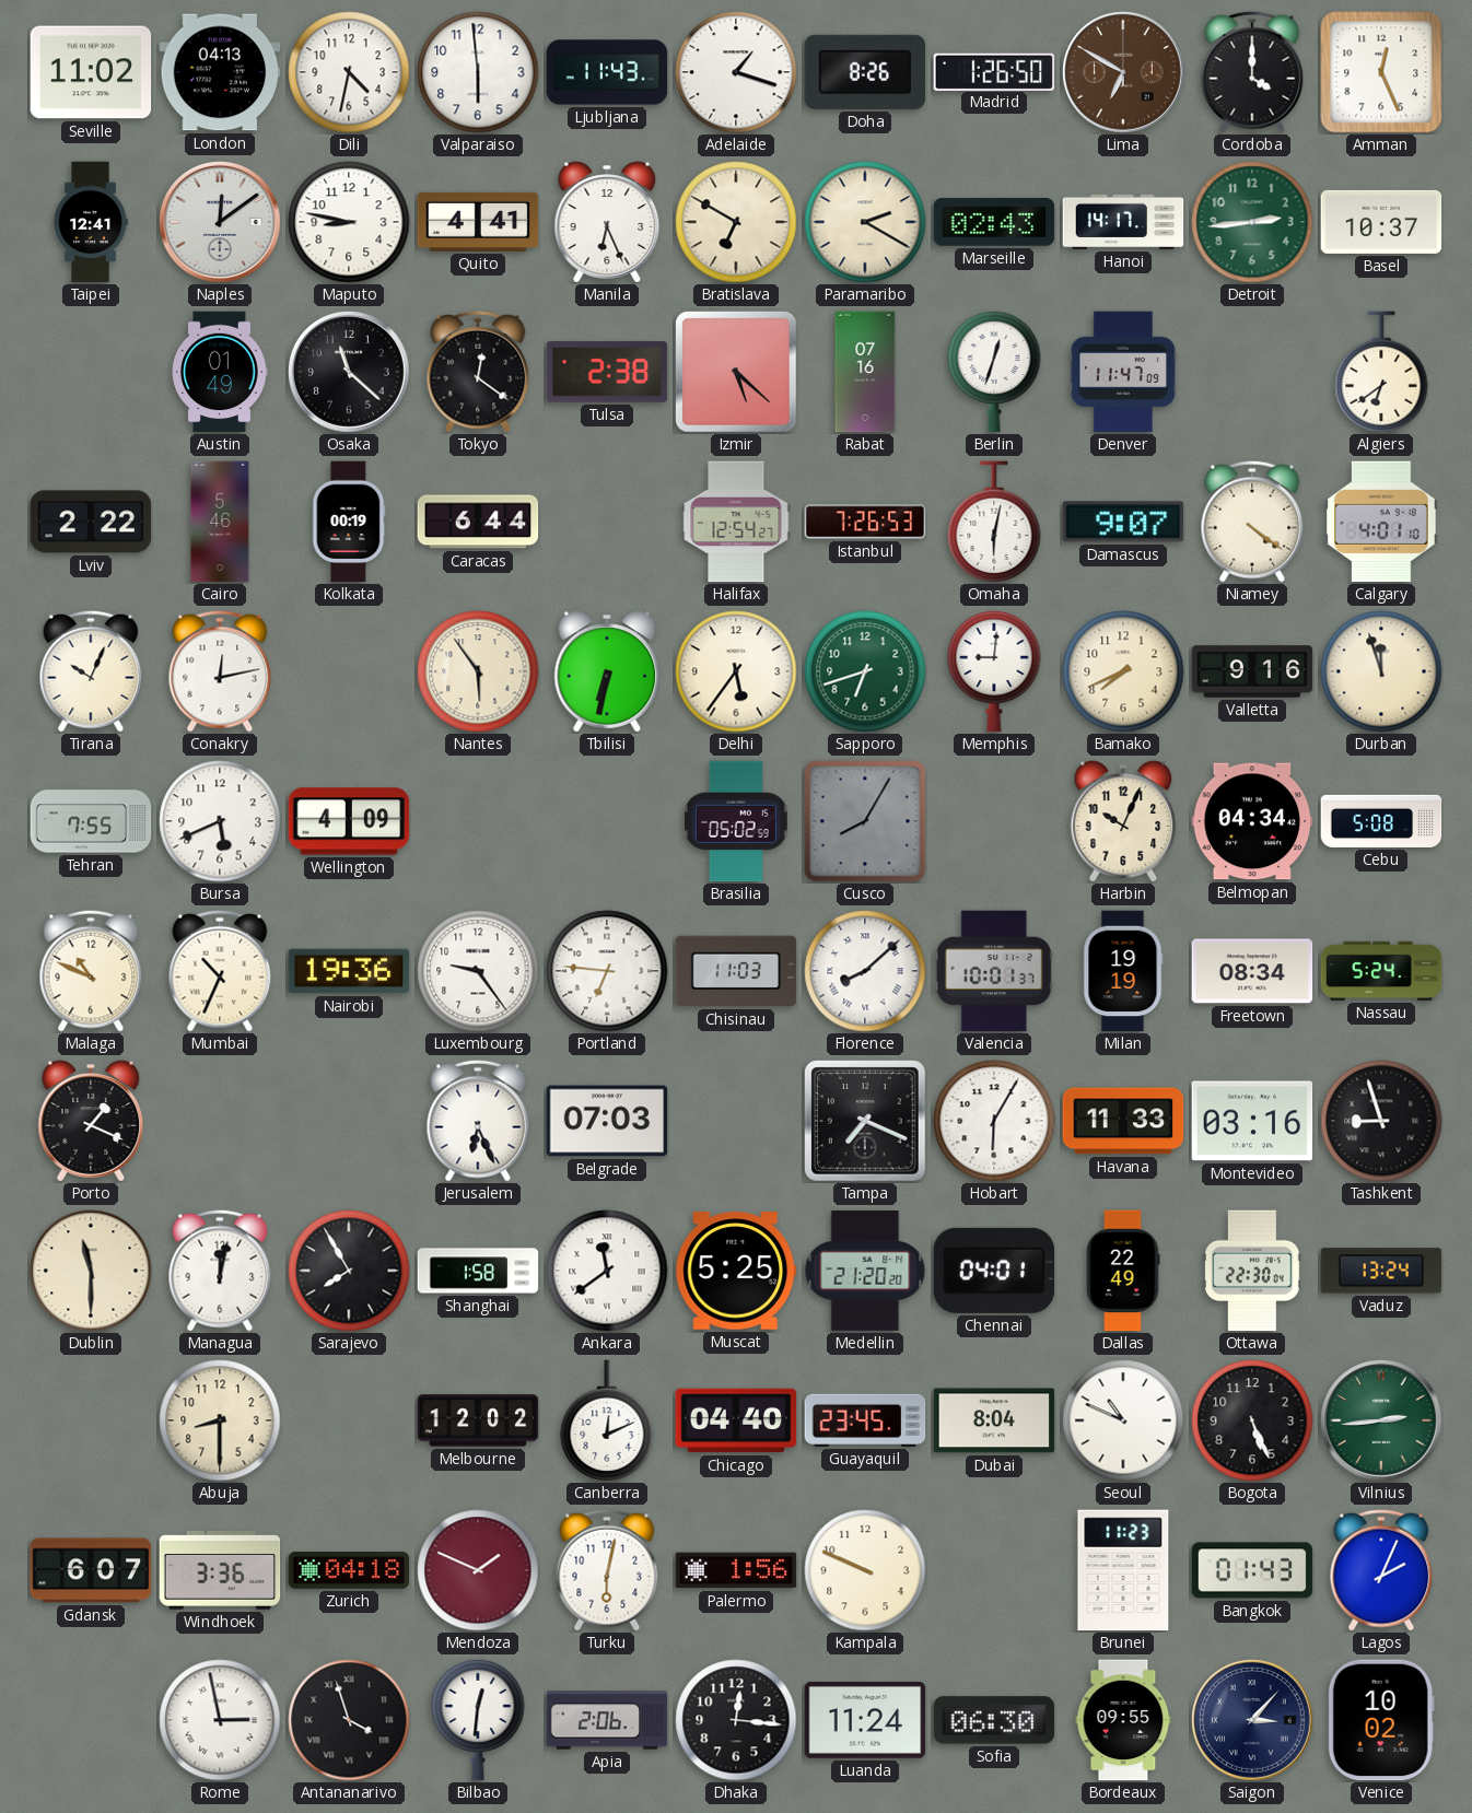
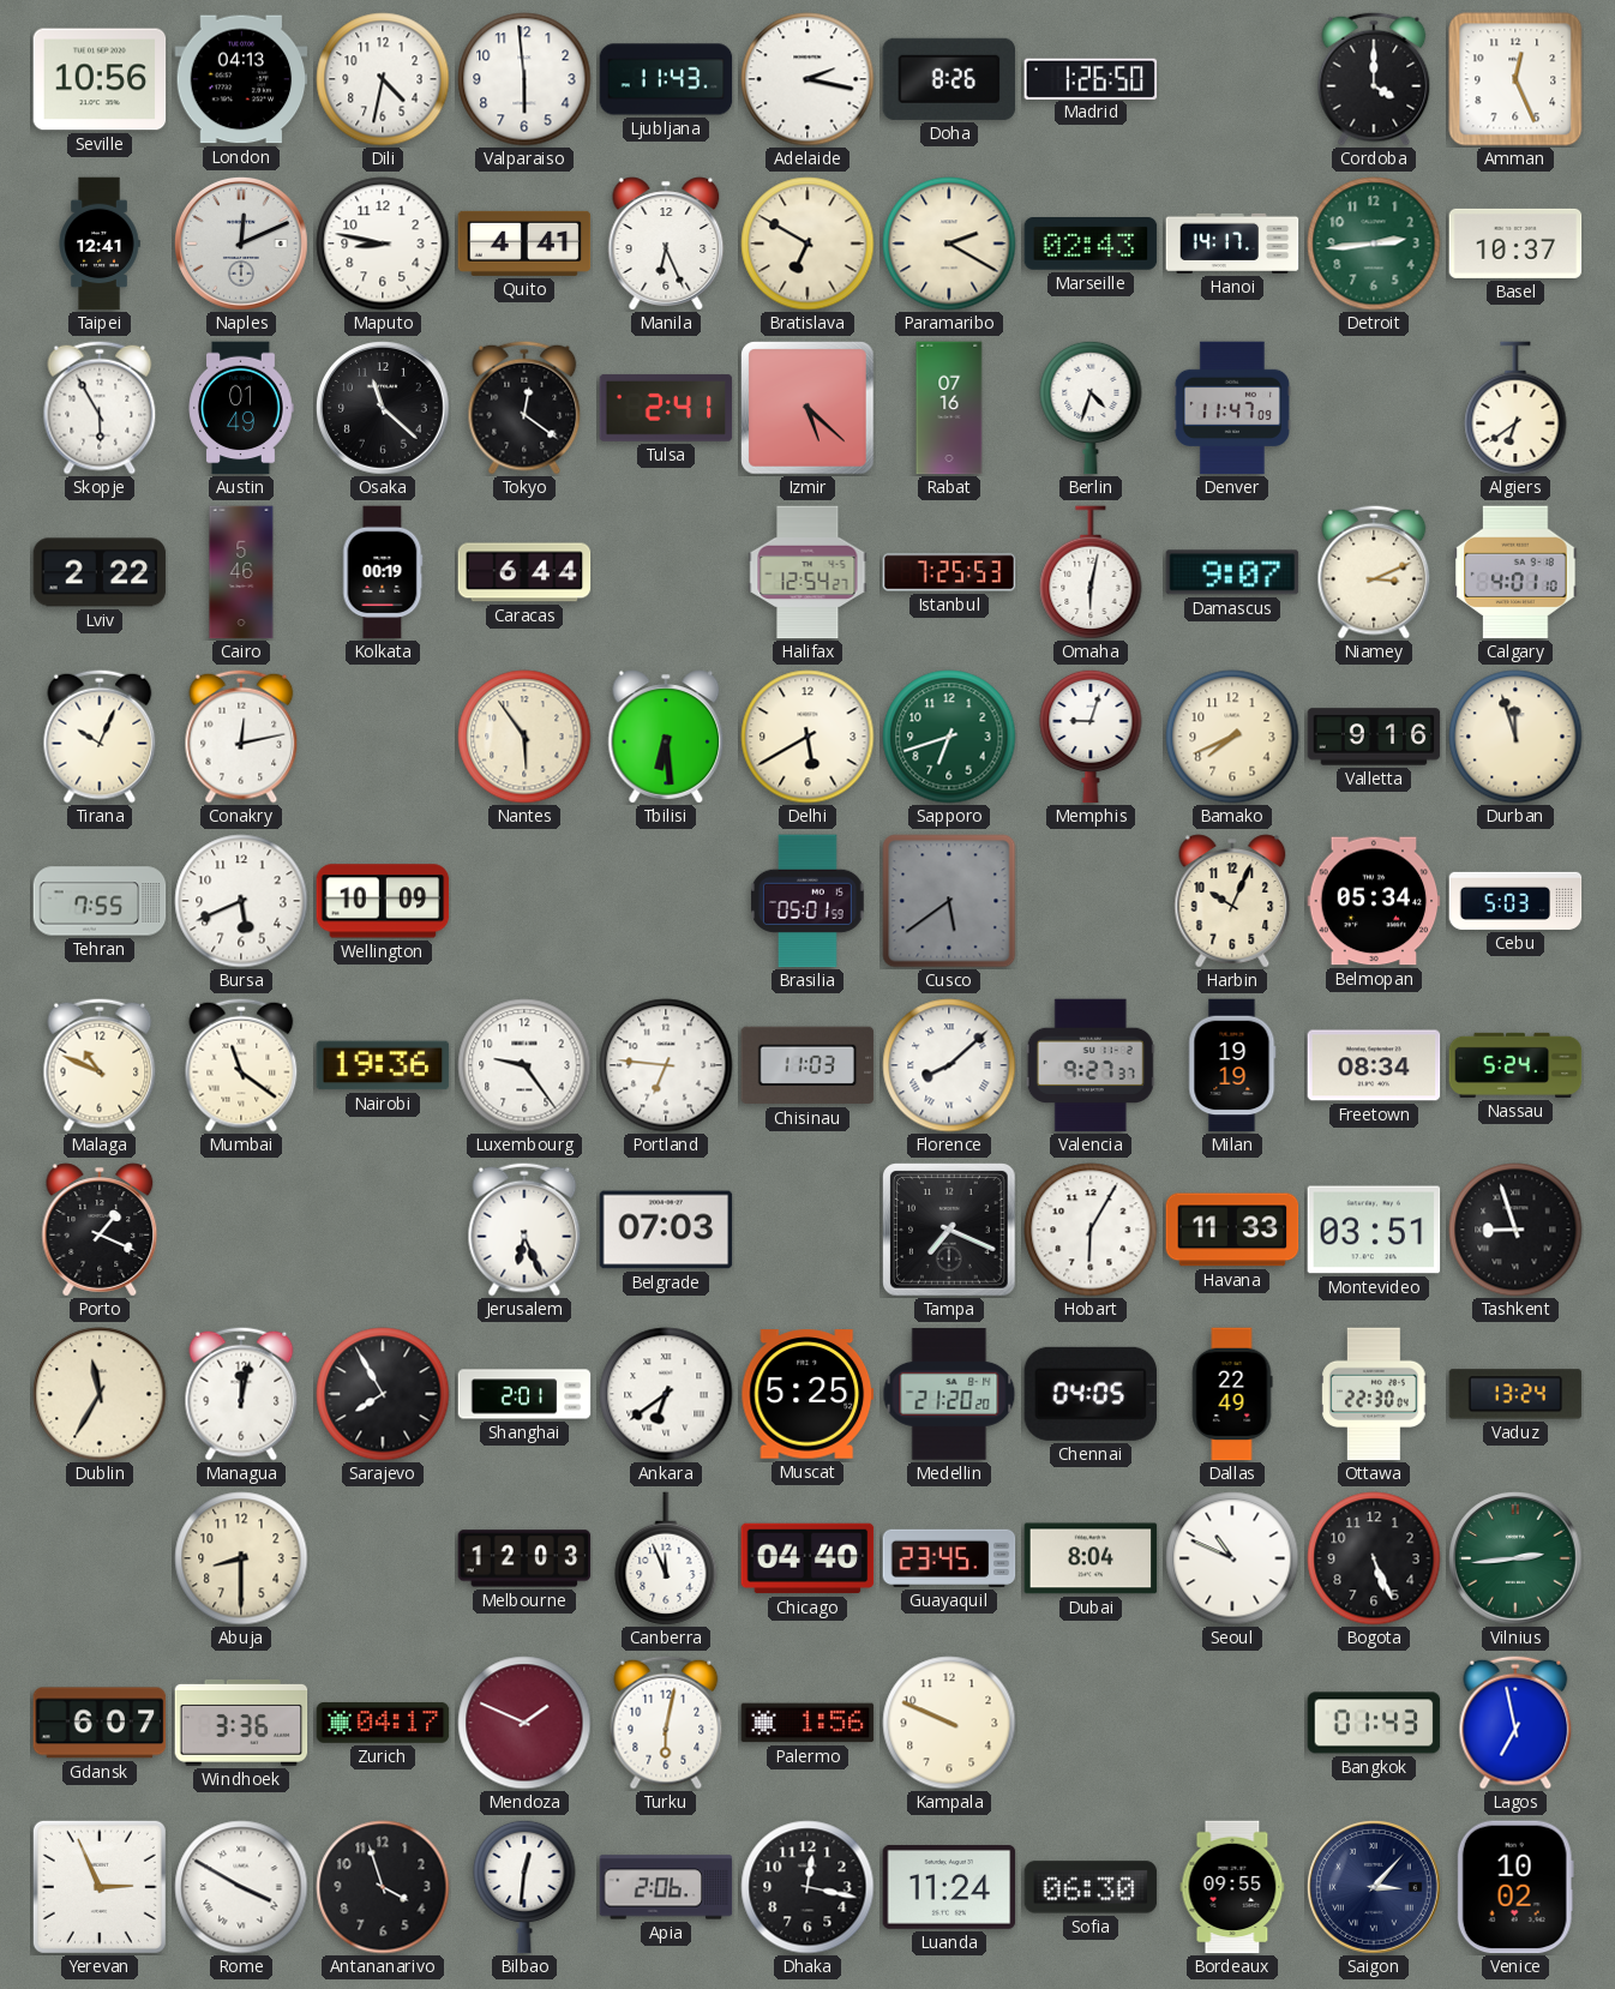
Seville: 11:02 -> 10:56
Adelaide: 1:18 -> 2:17
Lima: 6:50 -> none
Naples: 12:09 -> 12:11
Skopje: none -> 5:55
Tulsa: 2:38 -> 2:41
Berlin: 12:33 -> 4:33
Istanbul: 7:26 -> 7:25
Niamey: 4:21 -> 3:11
Tbilisi: 6:32 -> 6:29
Delhi: 5:36 -> 5:40
Memphis: 9:01 -> 9:03
Wellington: 4:09 -> 10:09
Brasilia: 05:02 -> 05:01
Cusco: 8:05 -> 5:39
Belmopan: 04:34 -> 05:34
Cebu: 5:08 -> 5:03
Mumbai: 10:34 -> 11:21
Valencia: 10:01 -> 9:27
Montevideo: 03:16 -> 03:51
Dublin: 11:30 -> 11:35
Shanghai: 1:58 -> 2:01
Ankara: 11:39 -> 6:39
Chennai: 04:01 -> 04:05
Melbourne: 12:02 -> 12:03
Canberra: 12:11 -> 11:56
Zurich: 04:18 -> 04:17
Brunei: 11:23 -> none
Lagos: 2:04 -> 6:58
Yerevan: none -> 2:56
Rome: 2:58 -> 3:50
Antananarivo numerals: Roman -> Arabic
Dhaka: 12:16 -> 12:17
